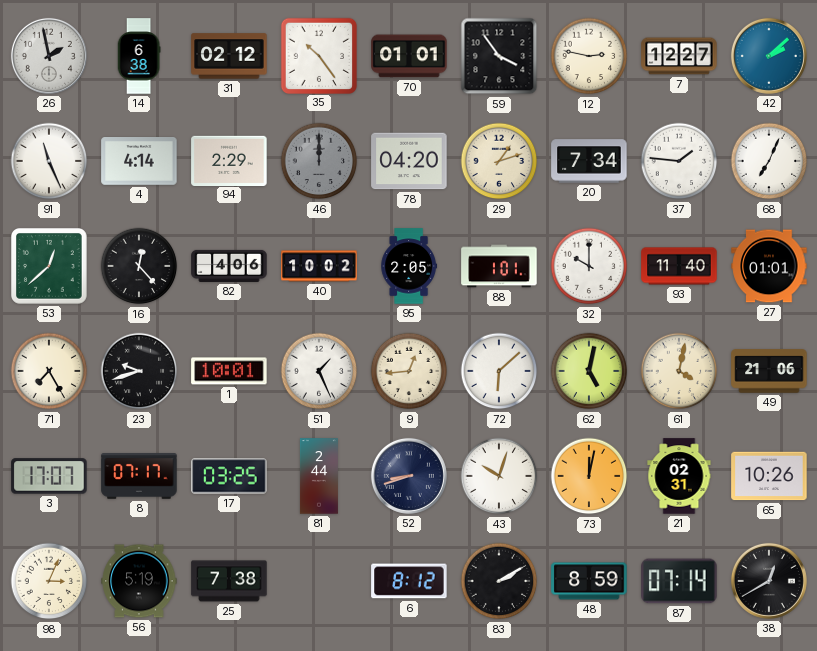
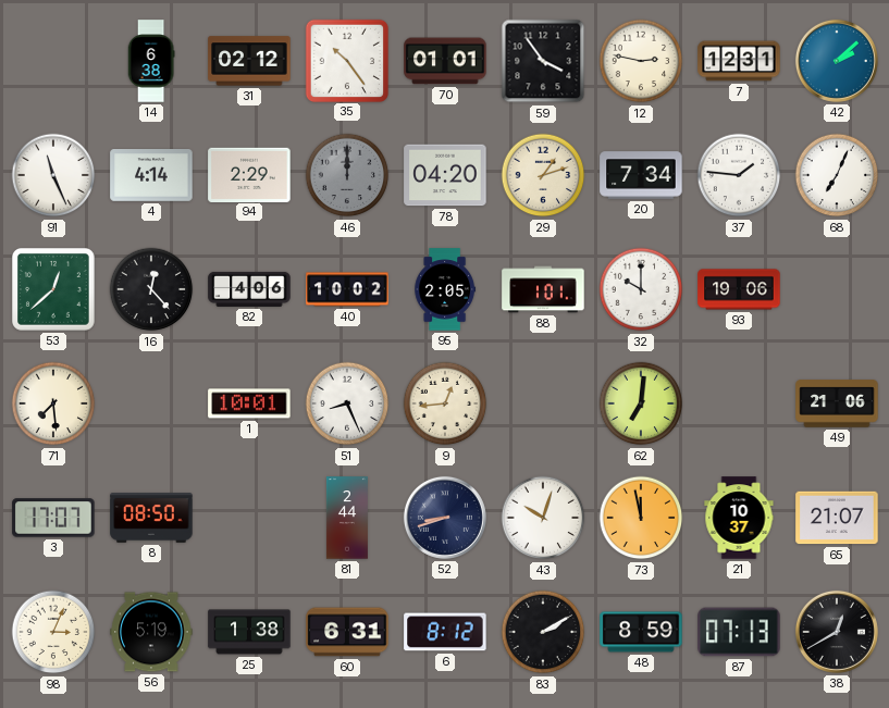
26: 1:58 -> none
7: 12:27 -> 12:31
93: 11:40 -> 19:06
27: 01:01 -> none
71: 7:25 -> 7:29
23: 9:42 -> none
51: 1:26 -> 8:26
72: 6:08 -> none
62: 5:02 -> 7:01
61: 4:02 -> none
8: 07:17 -> 08:50
17: 03:25 -> none
73: 12:02 -> 11:58
21: 02:31 -> 10:37
65: 10:26 -> 21:07
25: 7:38 -> 1:38
60: none -> 6:31
87: 07:14 -> 07:13
